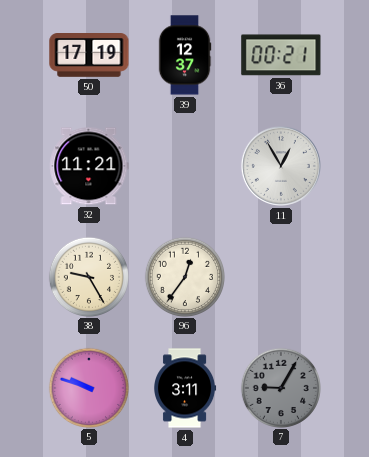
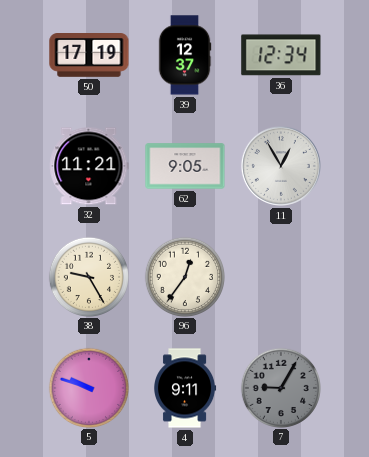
36: 00:21 -> 12:34
62: none -> 9:05
4: 3:11 -> 9:11
